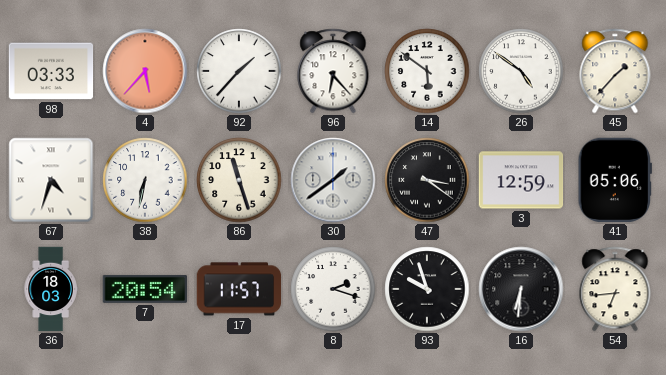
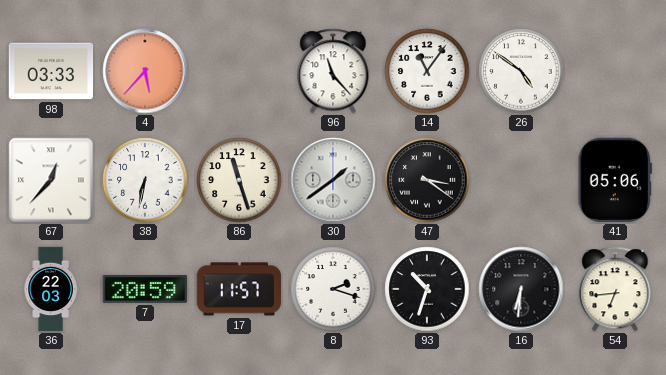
92: 1:37 -> none
96: 6:23 -> 11:23
14: 5:51 -> 11:06
45: 1:37 -> none
67: 4:33 -> 12:37
3: 12:59 -> none
36: 18:03 -> 22:03
7: 20:54 -> 20:59
93: 9:57 -> 10:33
